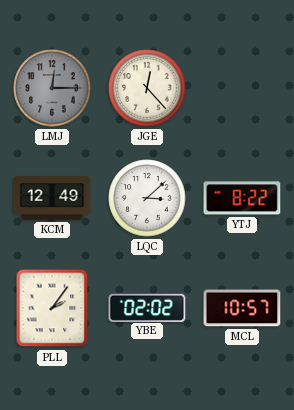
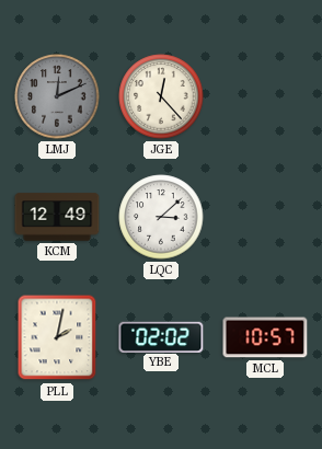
LMJ: 12:15 -> 12:11
YTJ: 8:22 -> none
PLL: 2:06 -> 2:02
